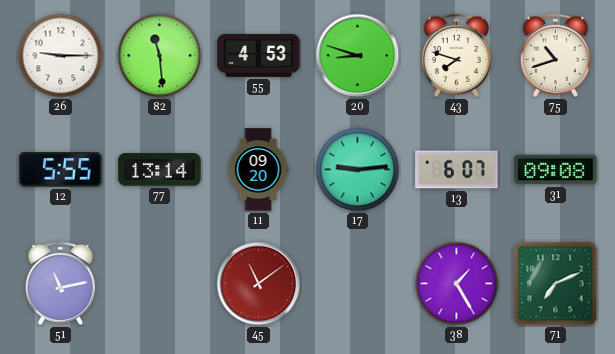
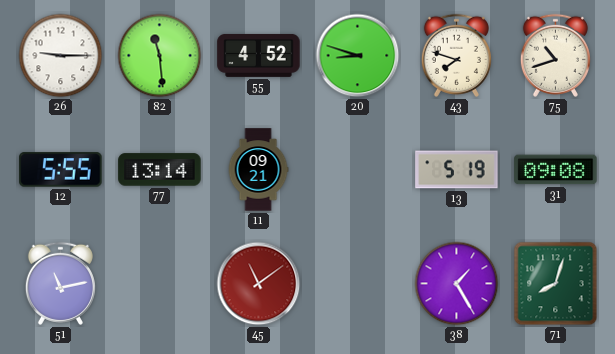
55: 4:53 -> 4:52
11: 09:20 -> 09:21
17: 9:14 -> none
13: 6:07 -> 5:19
71: 7:11 -> 8:03
